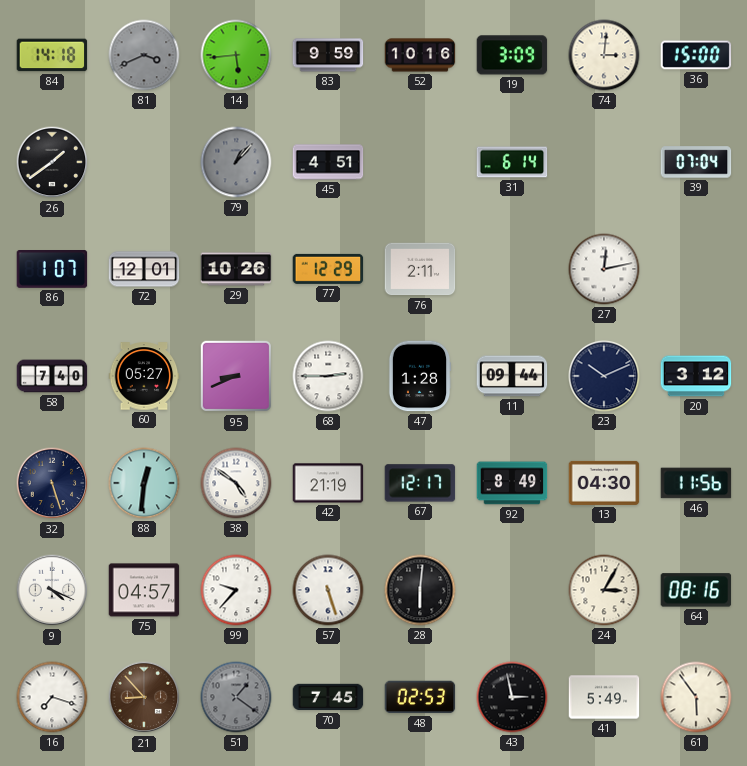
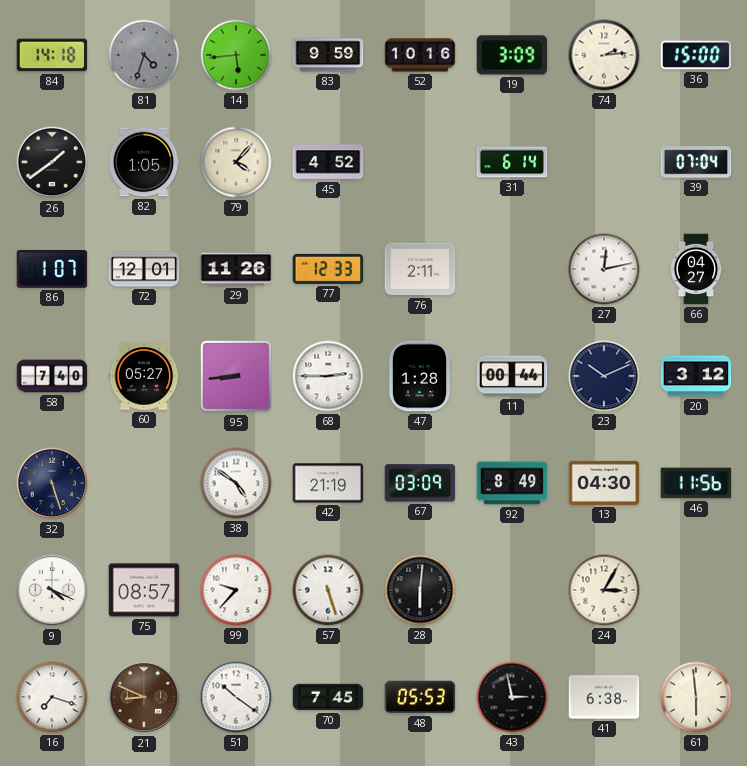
81: 3:41 -> 4:33
74: 3:01 -> 2:14
82: none -> 1:05
79: 1:07 -> 4:07
79 dial: grey -> cream
45: 4:51 -> 4:52
29: 10:26 -> 11:26
77: 12:29 -> 12:33
66: none -> 04:27
95: 8:41 -> 8:44
11: 09:44 -> 00:44
88: 12:31 -> none
67: 12:17 -> 03:09
75: 04:57 -> 08:57
64: 08:16 -> none
21: 8:53 -> 8:49
51: 1:21 -> 10:21
51 dial: grey -> white
48: 02:53 -> 05:53
41: 5:49 -> 6:38
61: 5:54 -> 5:59
